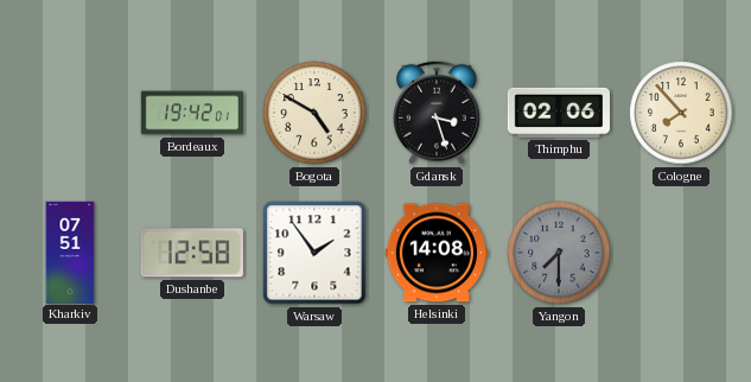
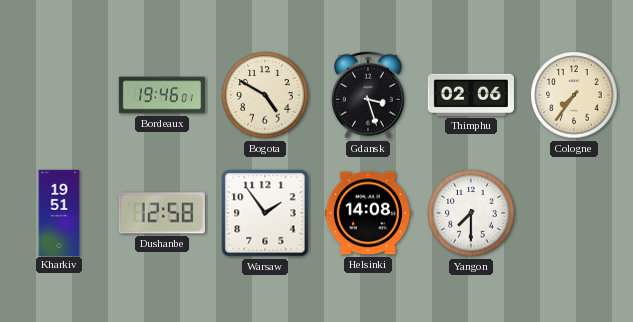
Bordeaux: 19:42 -> 19:46
Cologne: 7:53 -> 7:36
Kharkiv: 07:51 -> 19:51
Yangon dial: grey -> white
